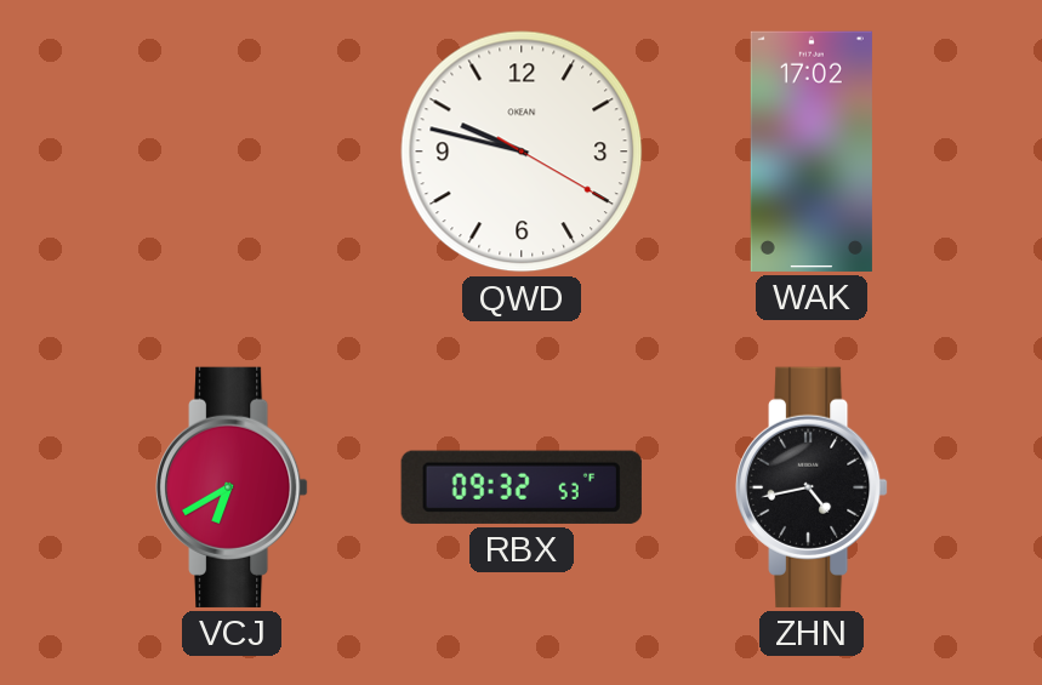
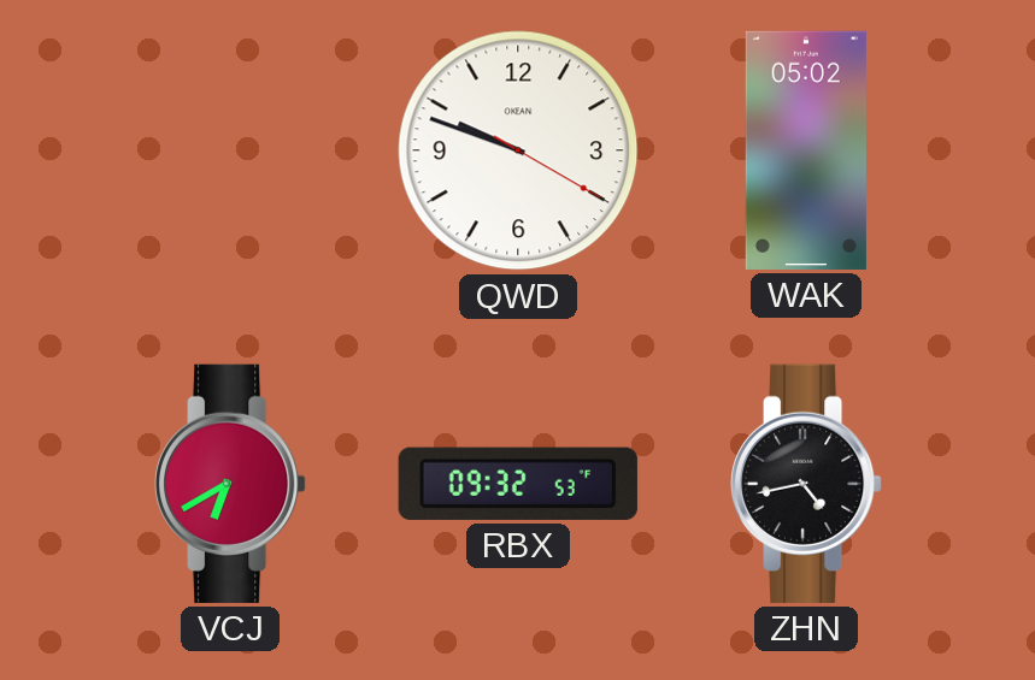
QWD: 9:47 -> 9:48
WAK: 17:02 -> 05:02
